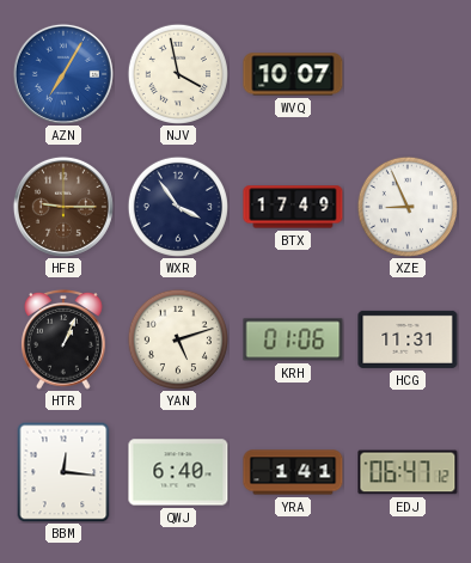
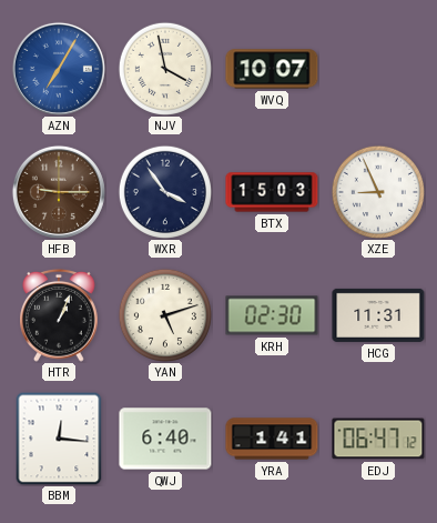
BTX: 17:49 -> 15:03
KRH: 01:06 -> 02:30
